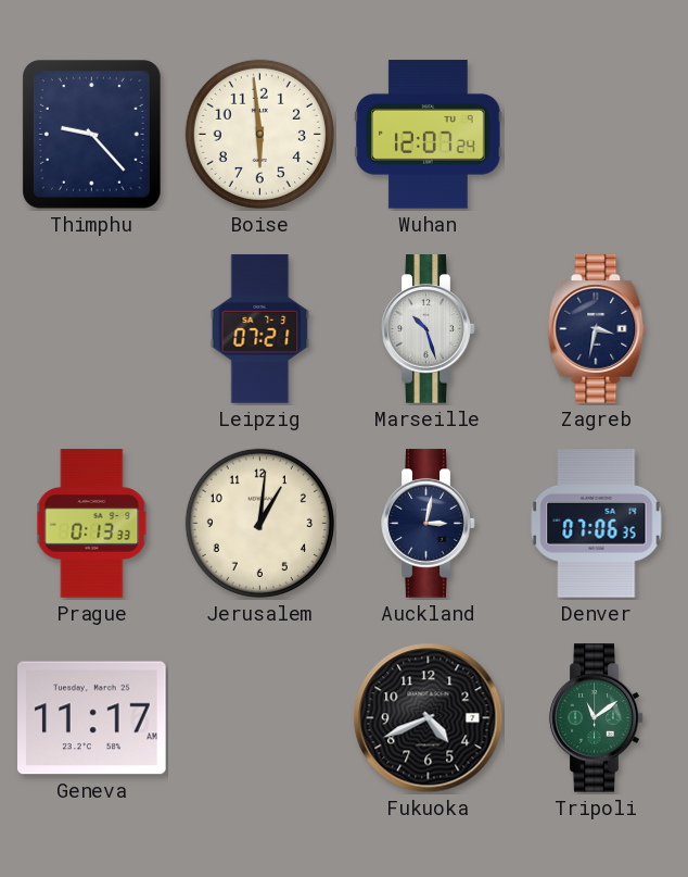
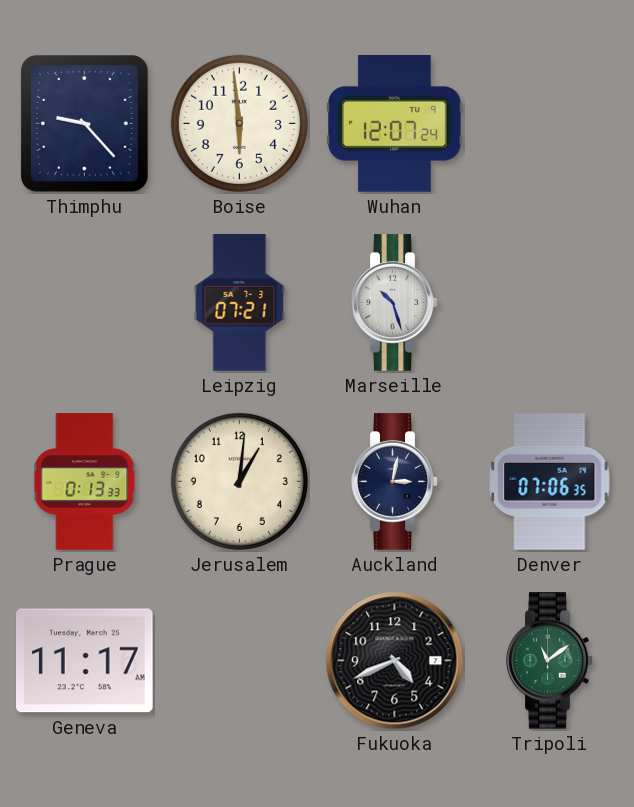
Zagreb: 3:32 -> none
